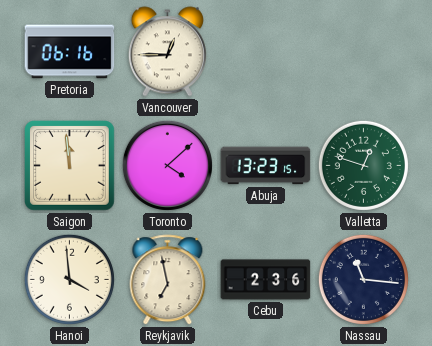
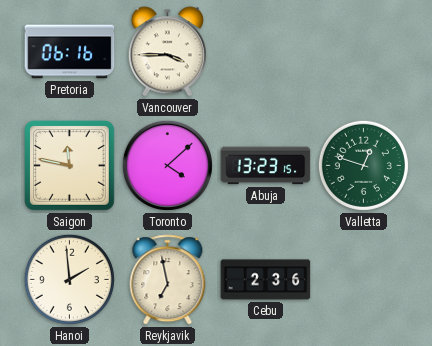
Vancouver: 12:45 -> 3:45
Saigon: 11:59 -> 11:47
Hanoi: 3:59 -> 1:59
Nassau: 11:16 -> none
